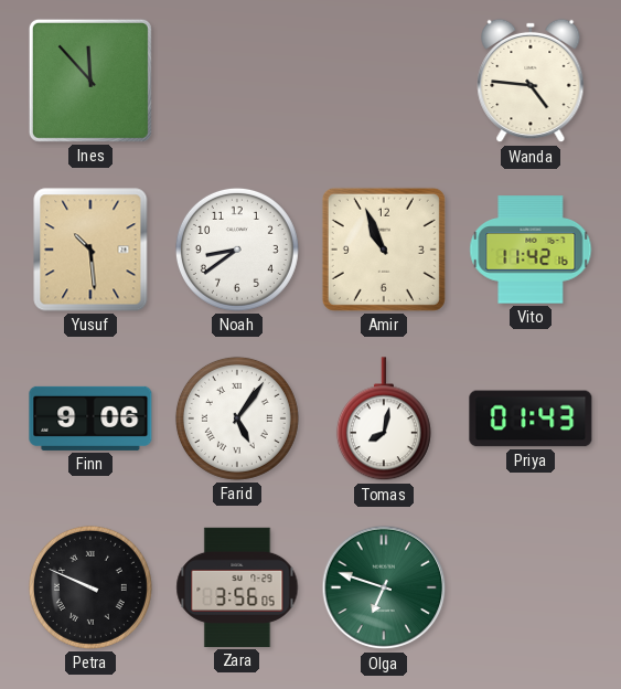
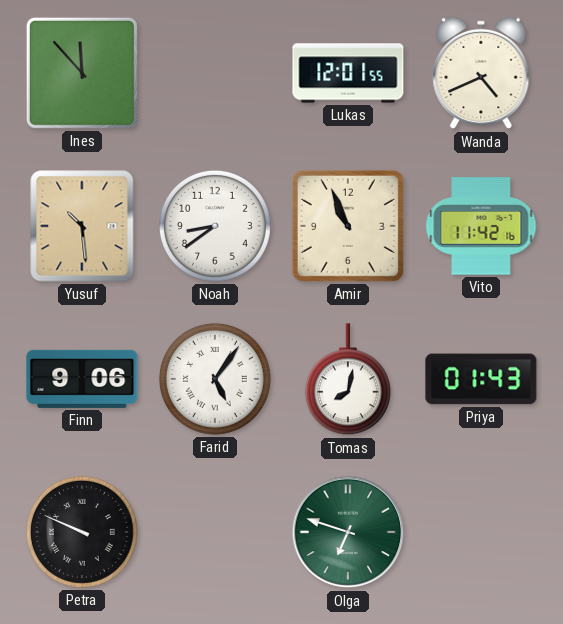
Lukas: none -> 12:01
Wanda: 4:46 -> 4:41
Zara: 3:56 -> none
